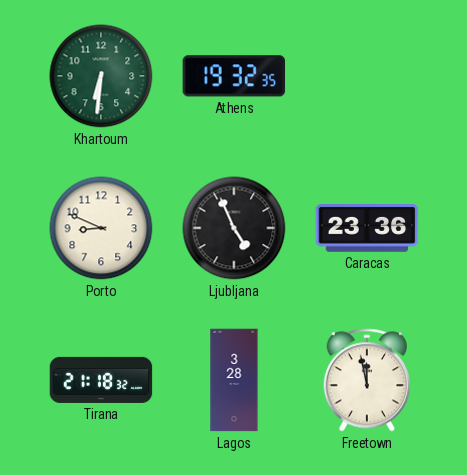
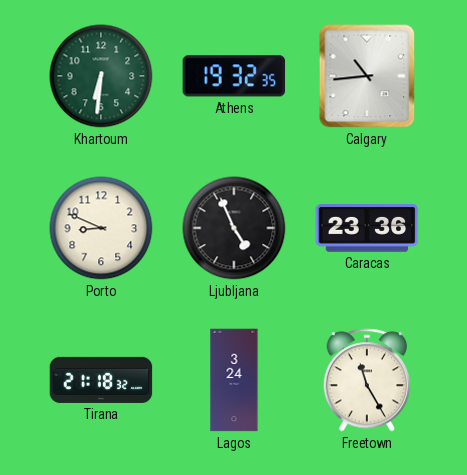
Calgary: none -> 10:44
Lagos: 3:28 -> 3:24
Freetown: 11:58 -> 11:25
